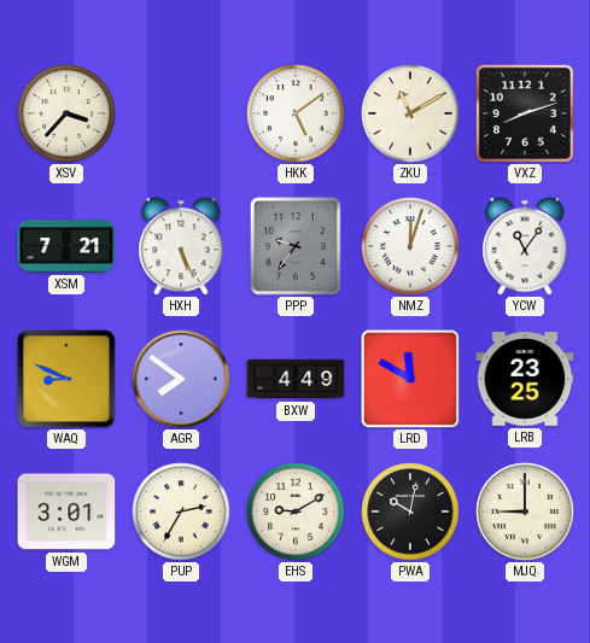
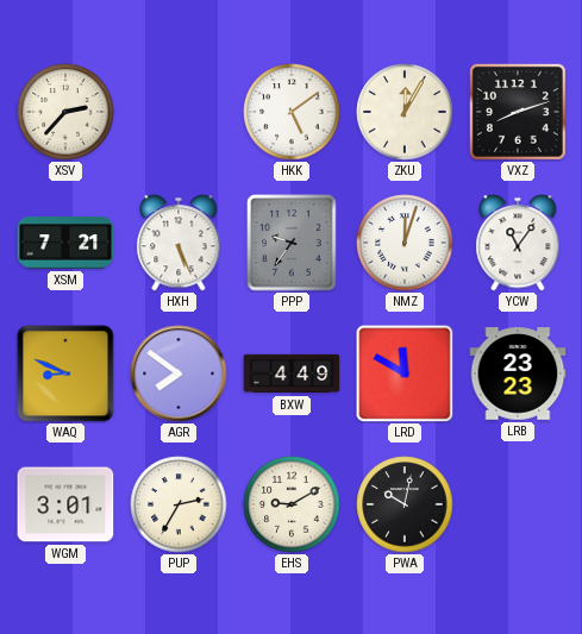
XSV: 3:37 -> 2:37
ZKU: 11:10 -> 12:05
LRB: 23:25 -> 23:23
MJQ: 9:00 -> none
